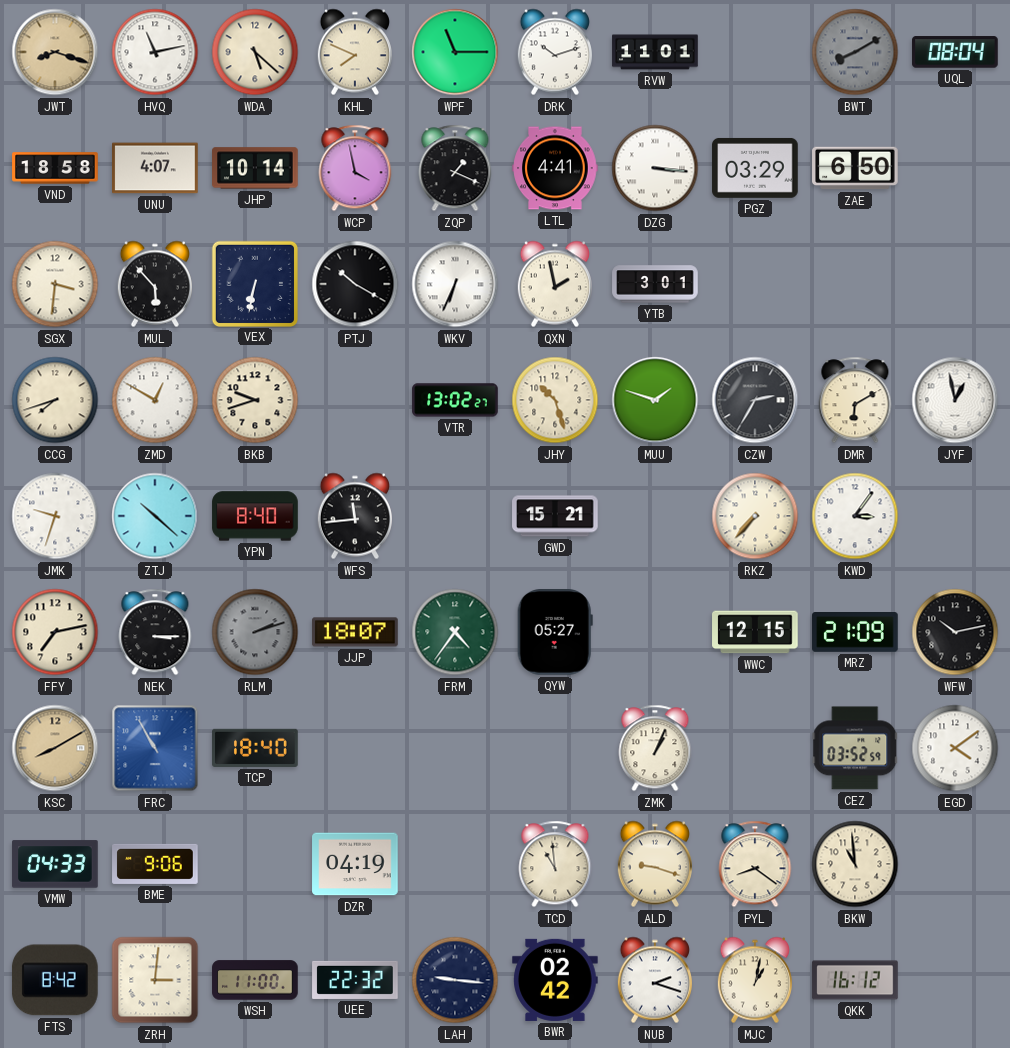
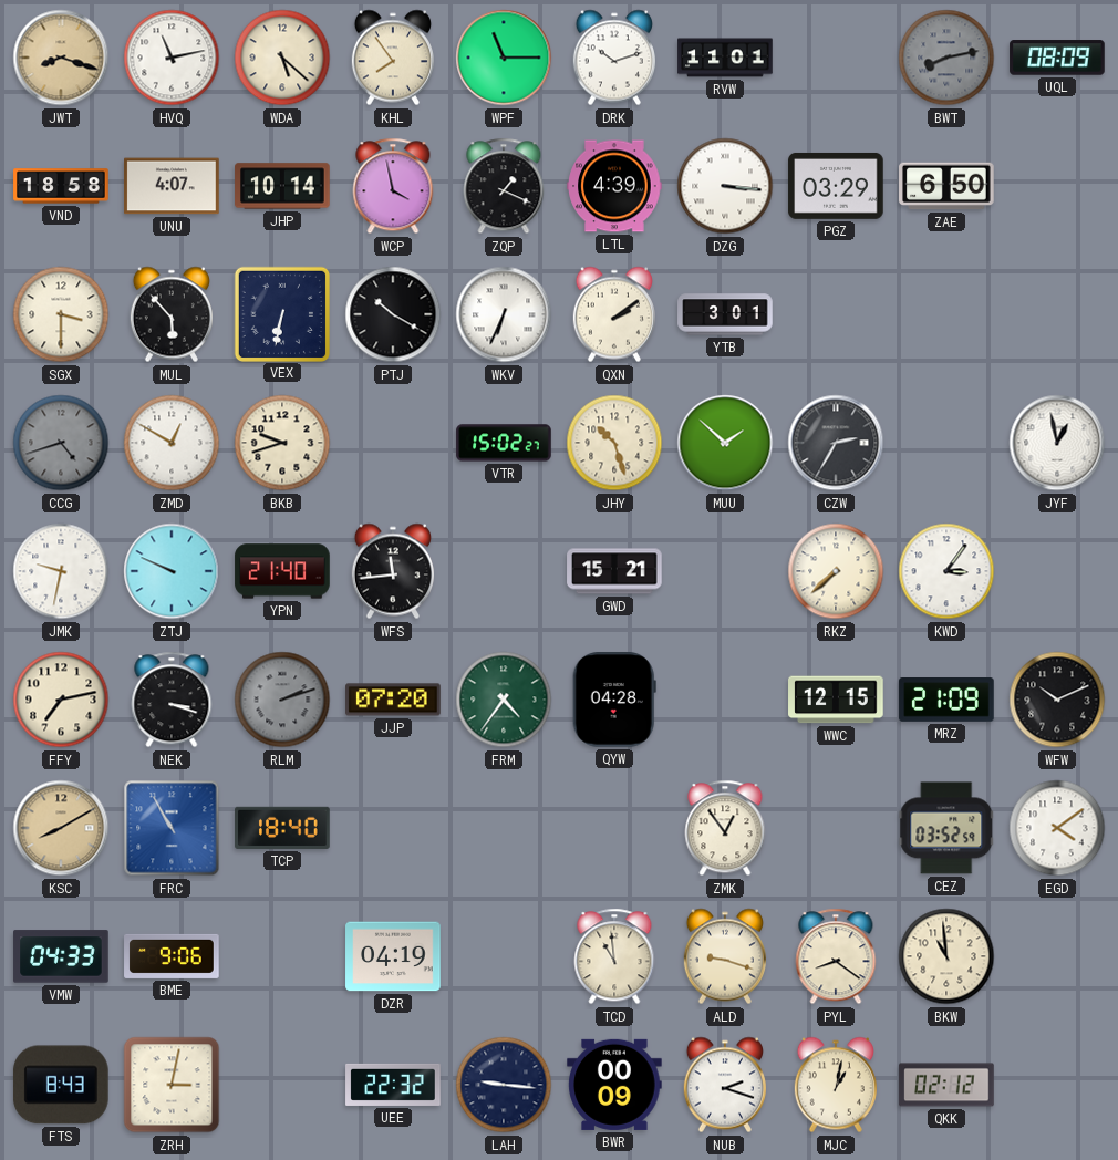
KHL: 7:49 -> 7:54
BWT: 8:10 -> 8:13
UQL: 08:04 -> 08:09
LTL: 4:41 -> 4:39
SGX: 3:31 -> 3:30
QXN: 1:58 -> 2:09
CCG: 7:42 -> 4:42
CCG dial: cream -> grey
VTR: 13:02 -> 15:02
MUU: 1:48 -> 1:52
DMR: 6:10 -> none
JMK: 9:33 -> 9:32
ZTJ: 10:22 -> 9:49
YPN: 8:40 -> 21:40
RKZ: 7:37 -> 7:38
NEK: 3:15 -> 3:18
JJP: 18:07 -> 07:20
QYW: 05:27 -> 04:28
WFW: 10:13 -> 10:11
ZMK: 1:04 -> 12:54
FTS: 8:42 -> 8:43
ZRH: 3:01 -> 3:02
WSH: 11:00 -> none
BWR: 02:42 -> 00:09
QKK: 16:12 -> 02:12
